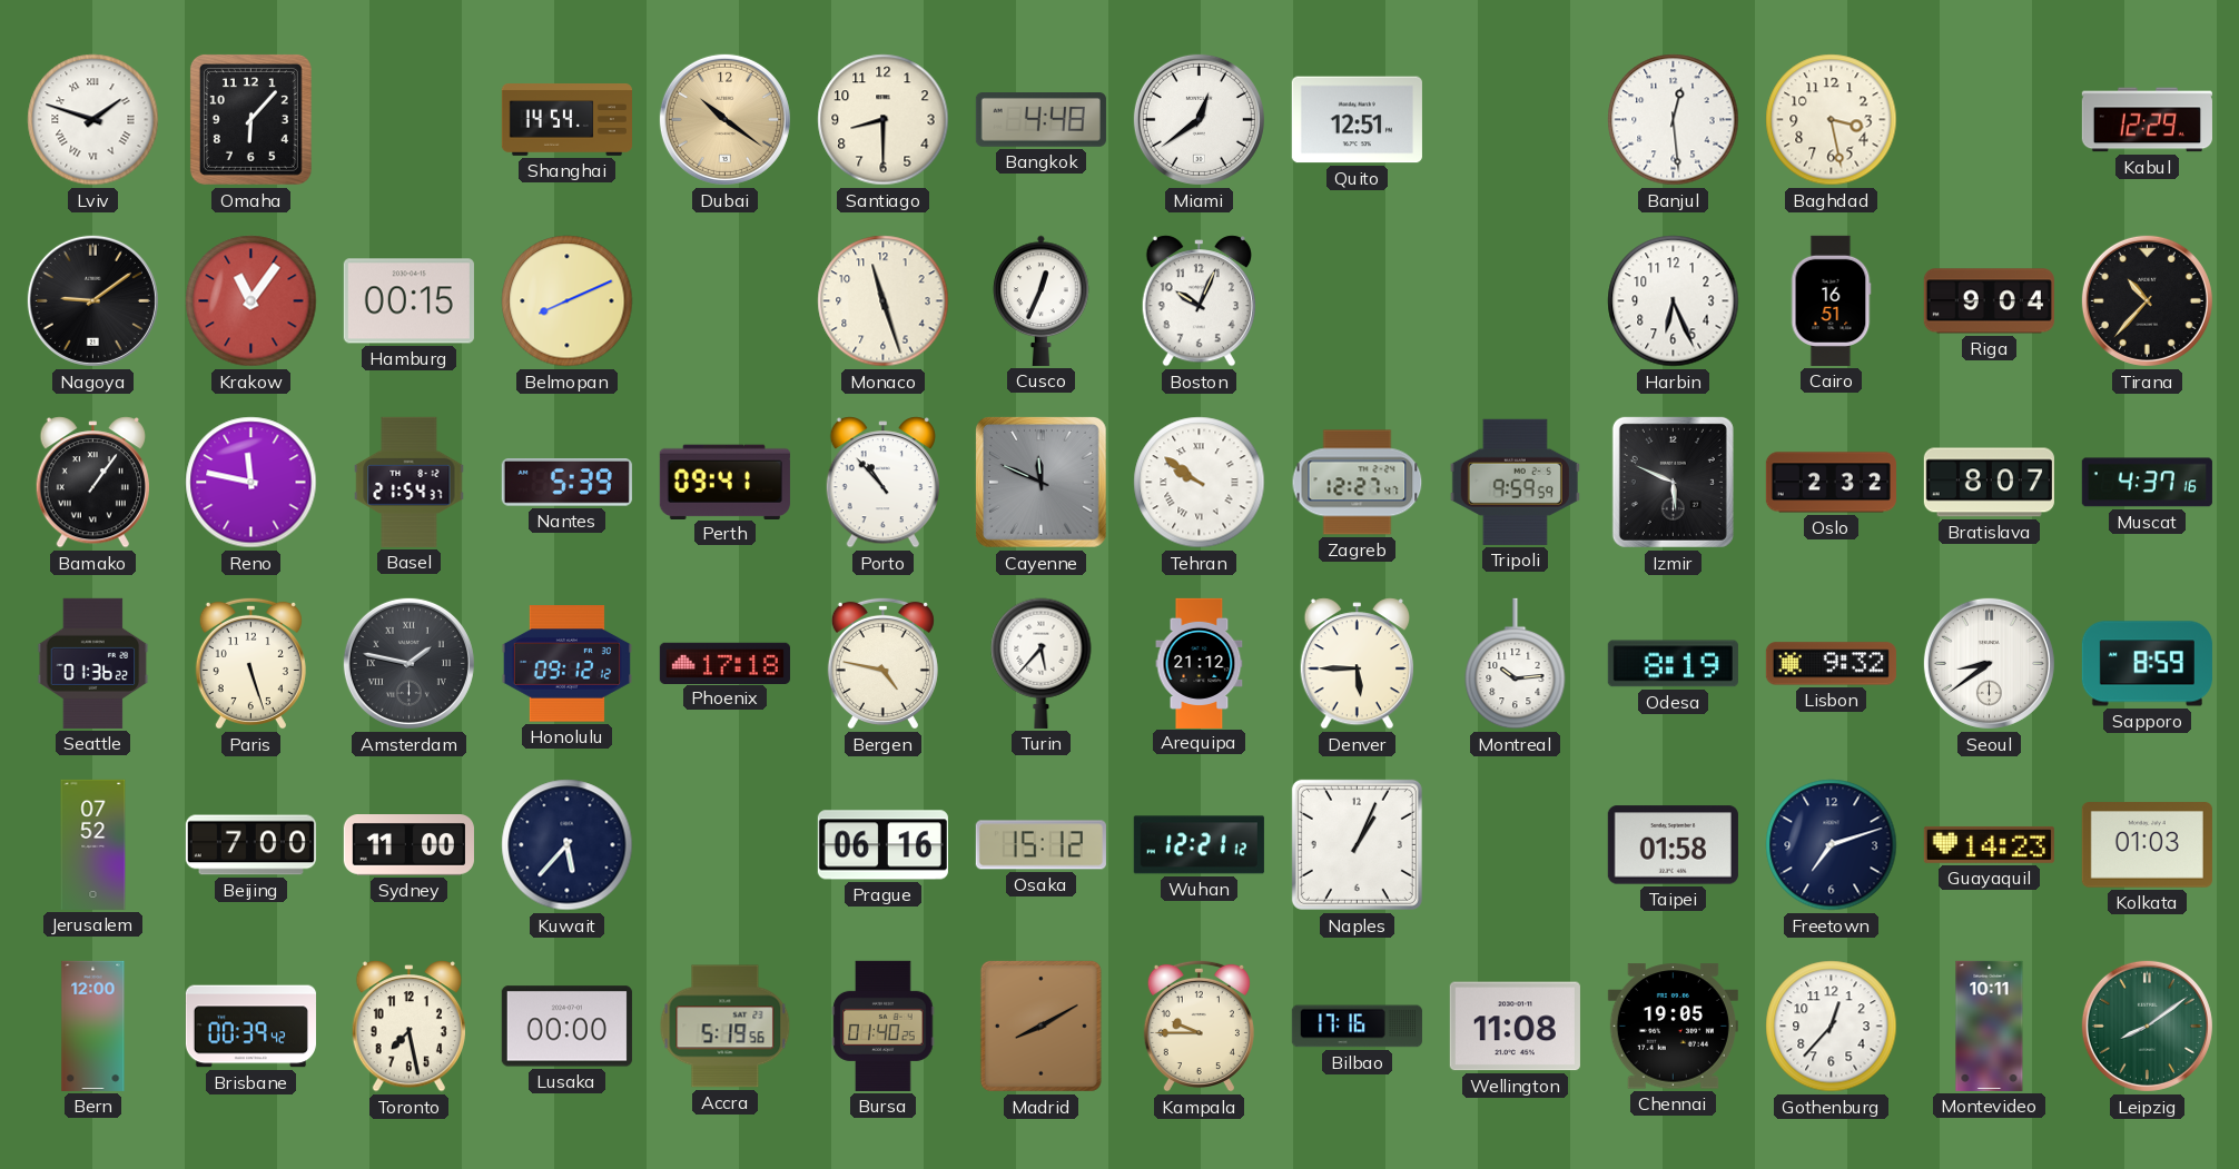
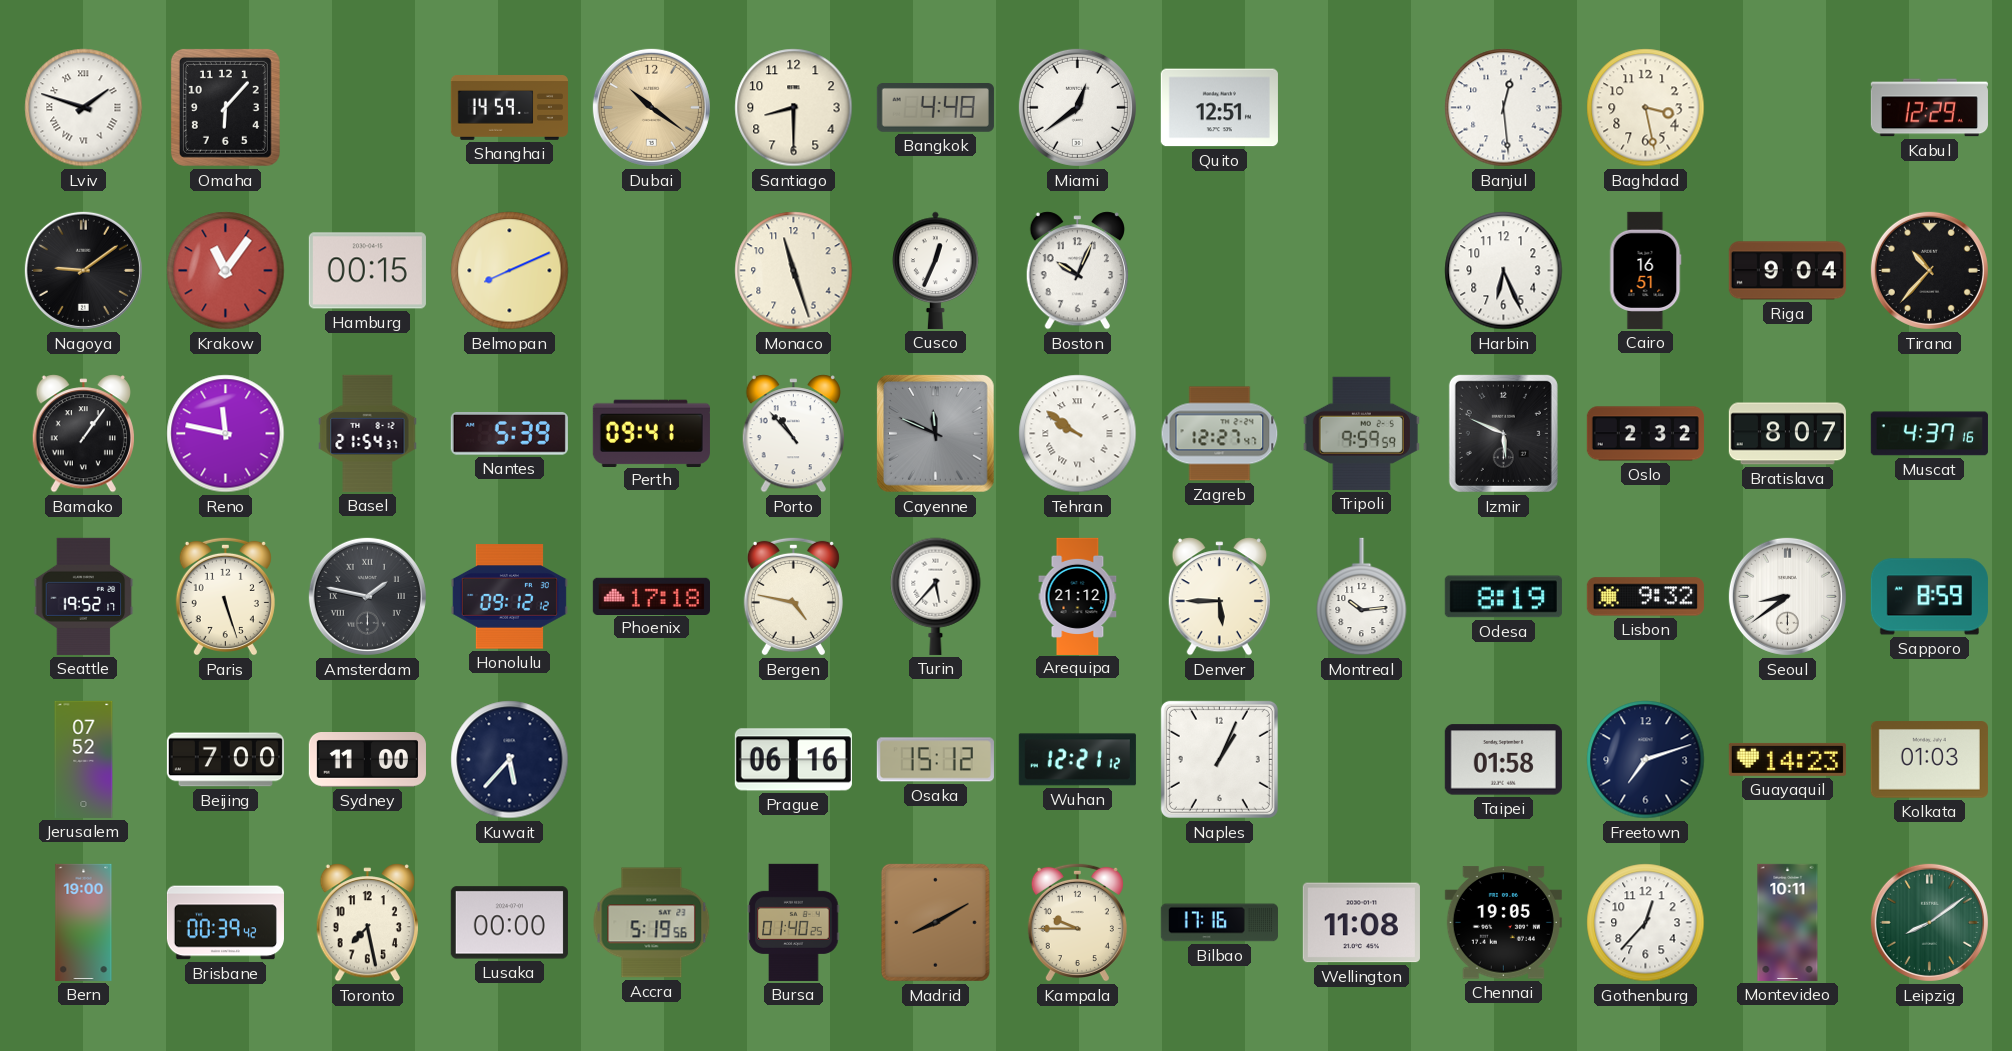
Shanghai: 14:54 -> 14:59
Seattle: 01:36 -> 19:52
Bern: 12:00 -> 19:00
